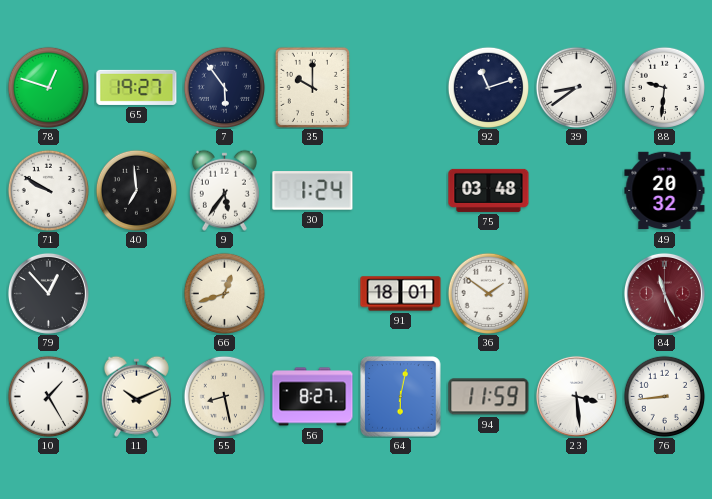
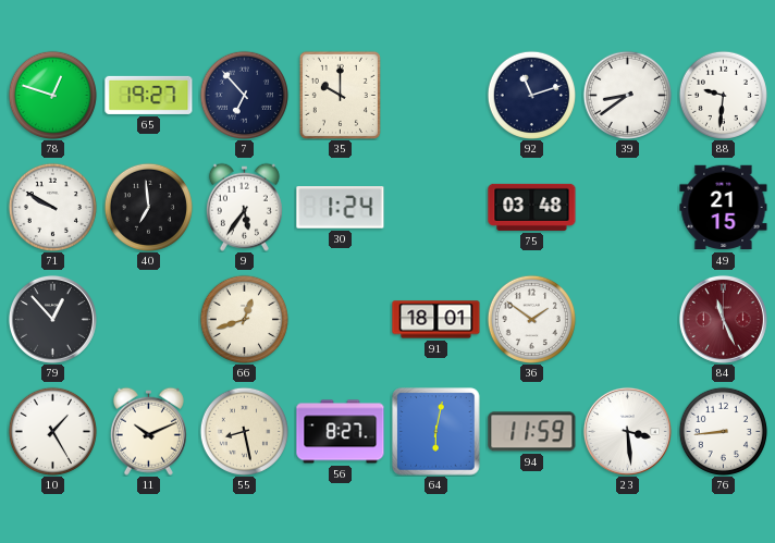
7: 5:54 -> 6:53
49: 20:32 -> 21:15
